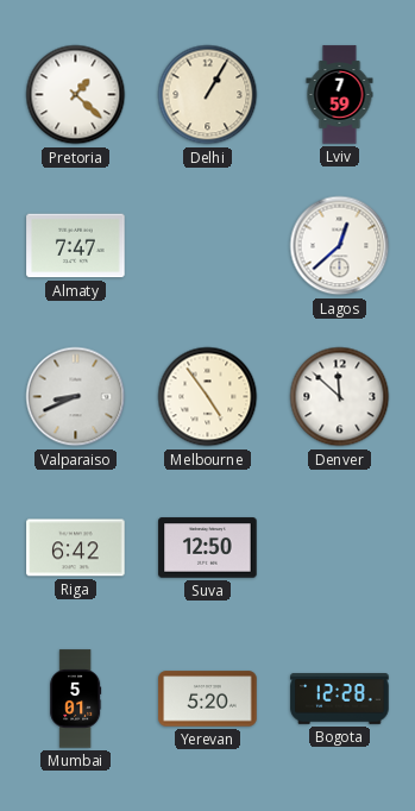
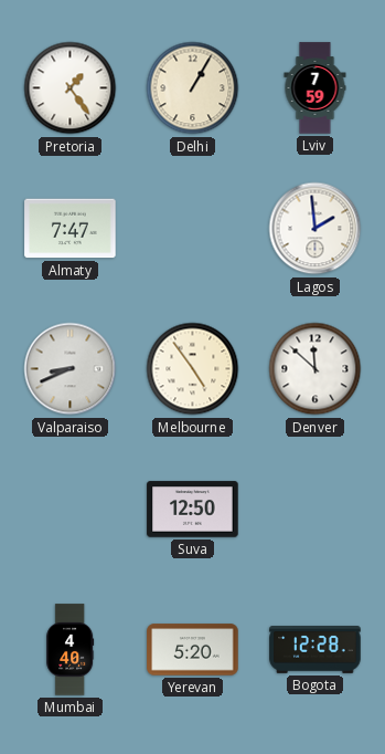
Pretoria: 1:22 -> 1:24
Lagos: 12:38 -> 1:59
Riga: 6:42 -> none
Mumbai: 5:01 -> 4:40
